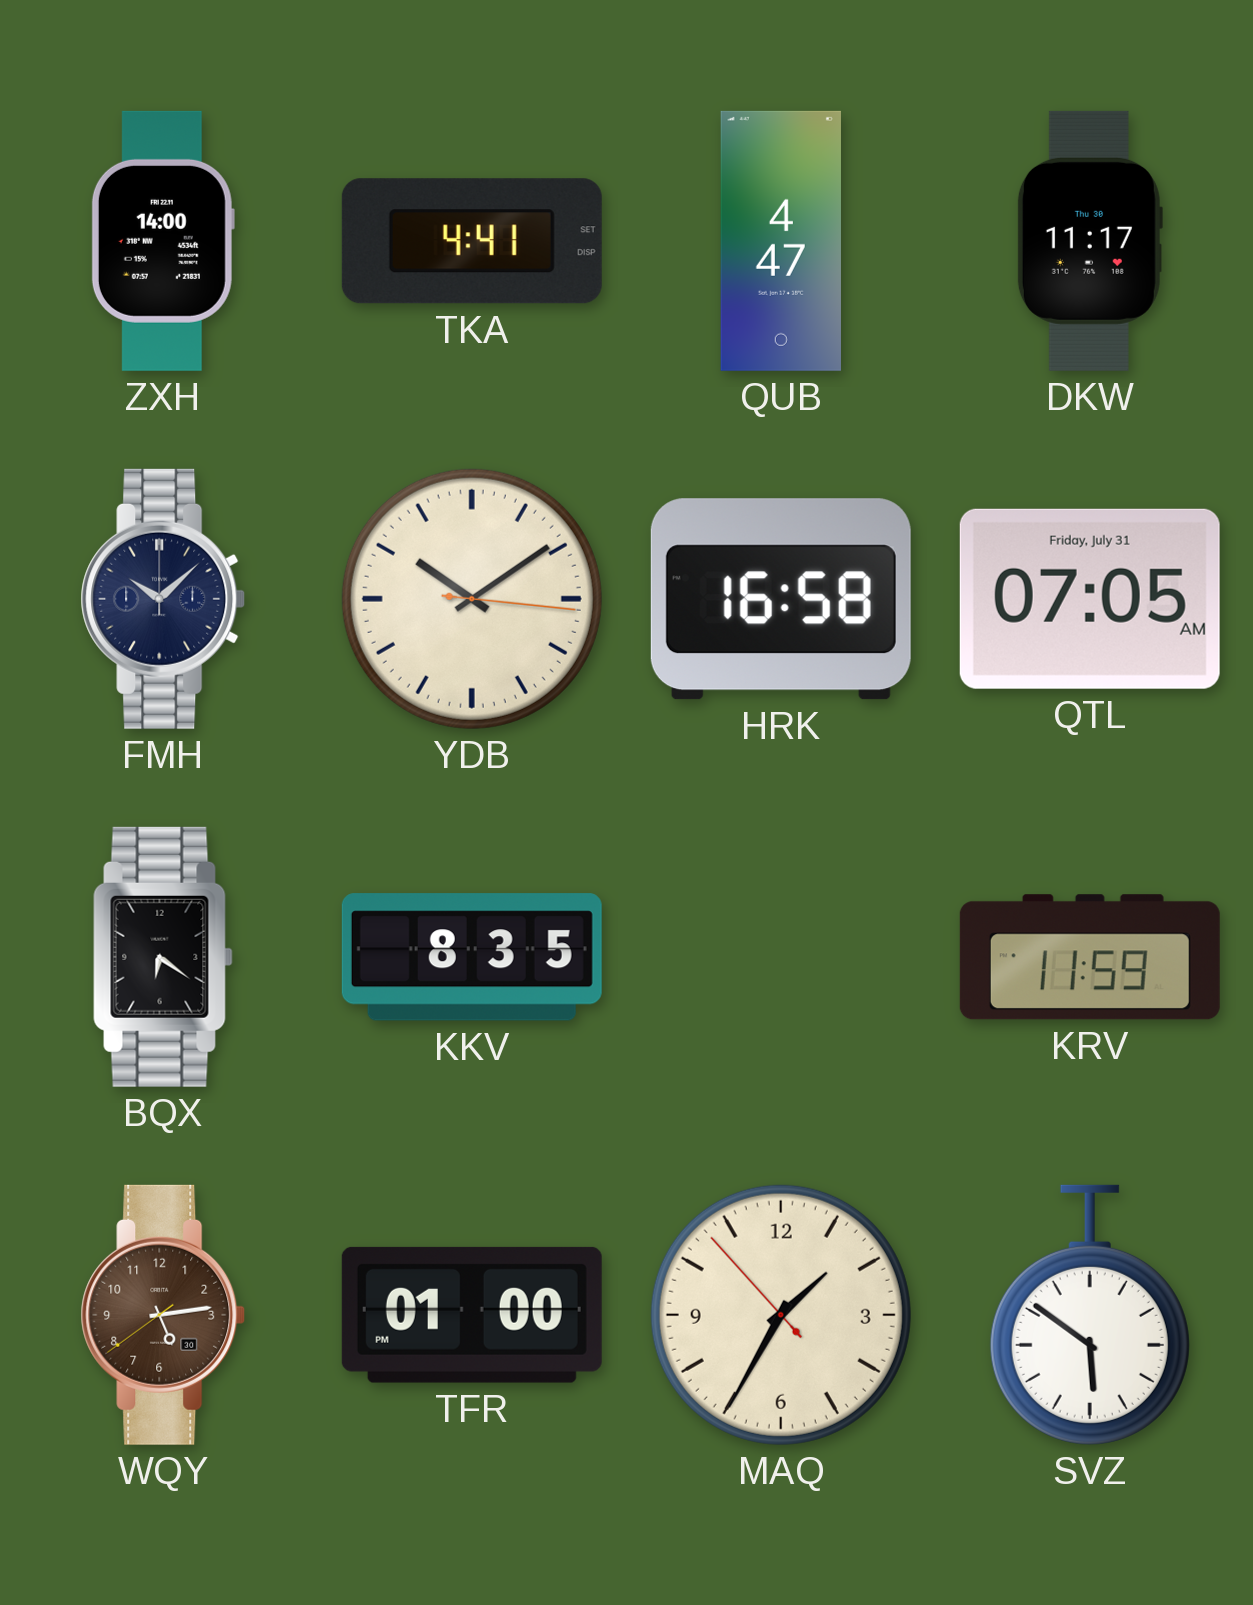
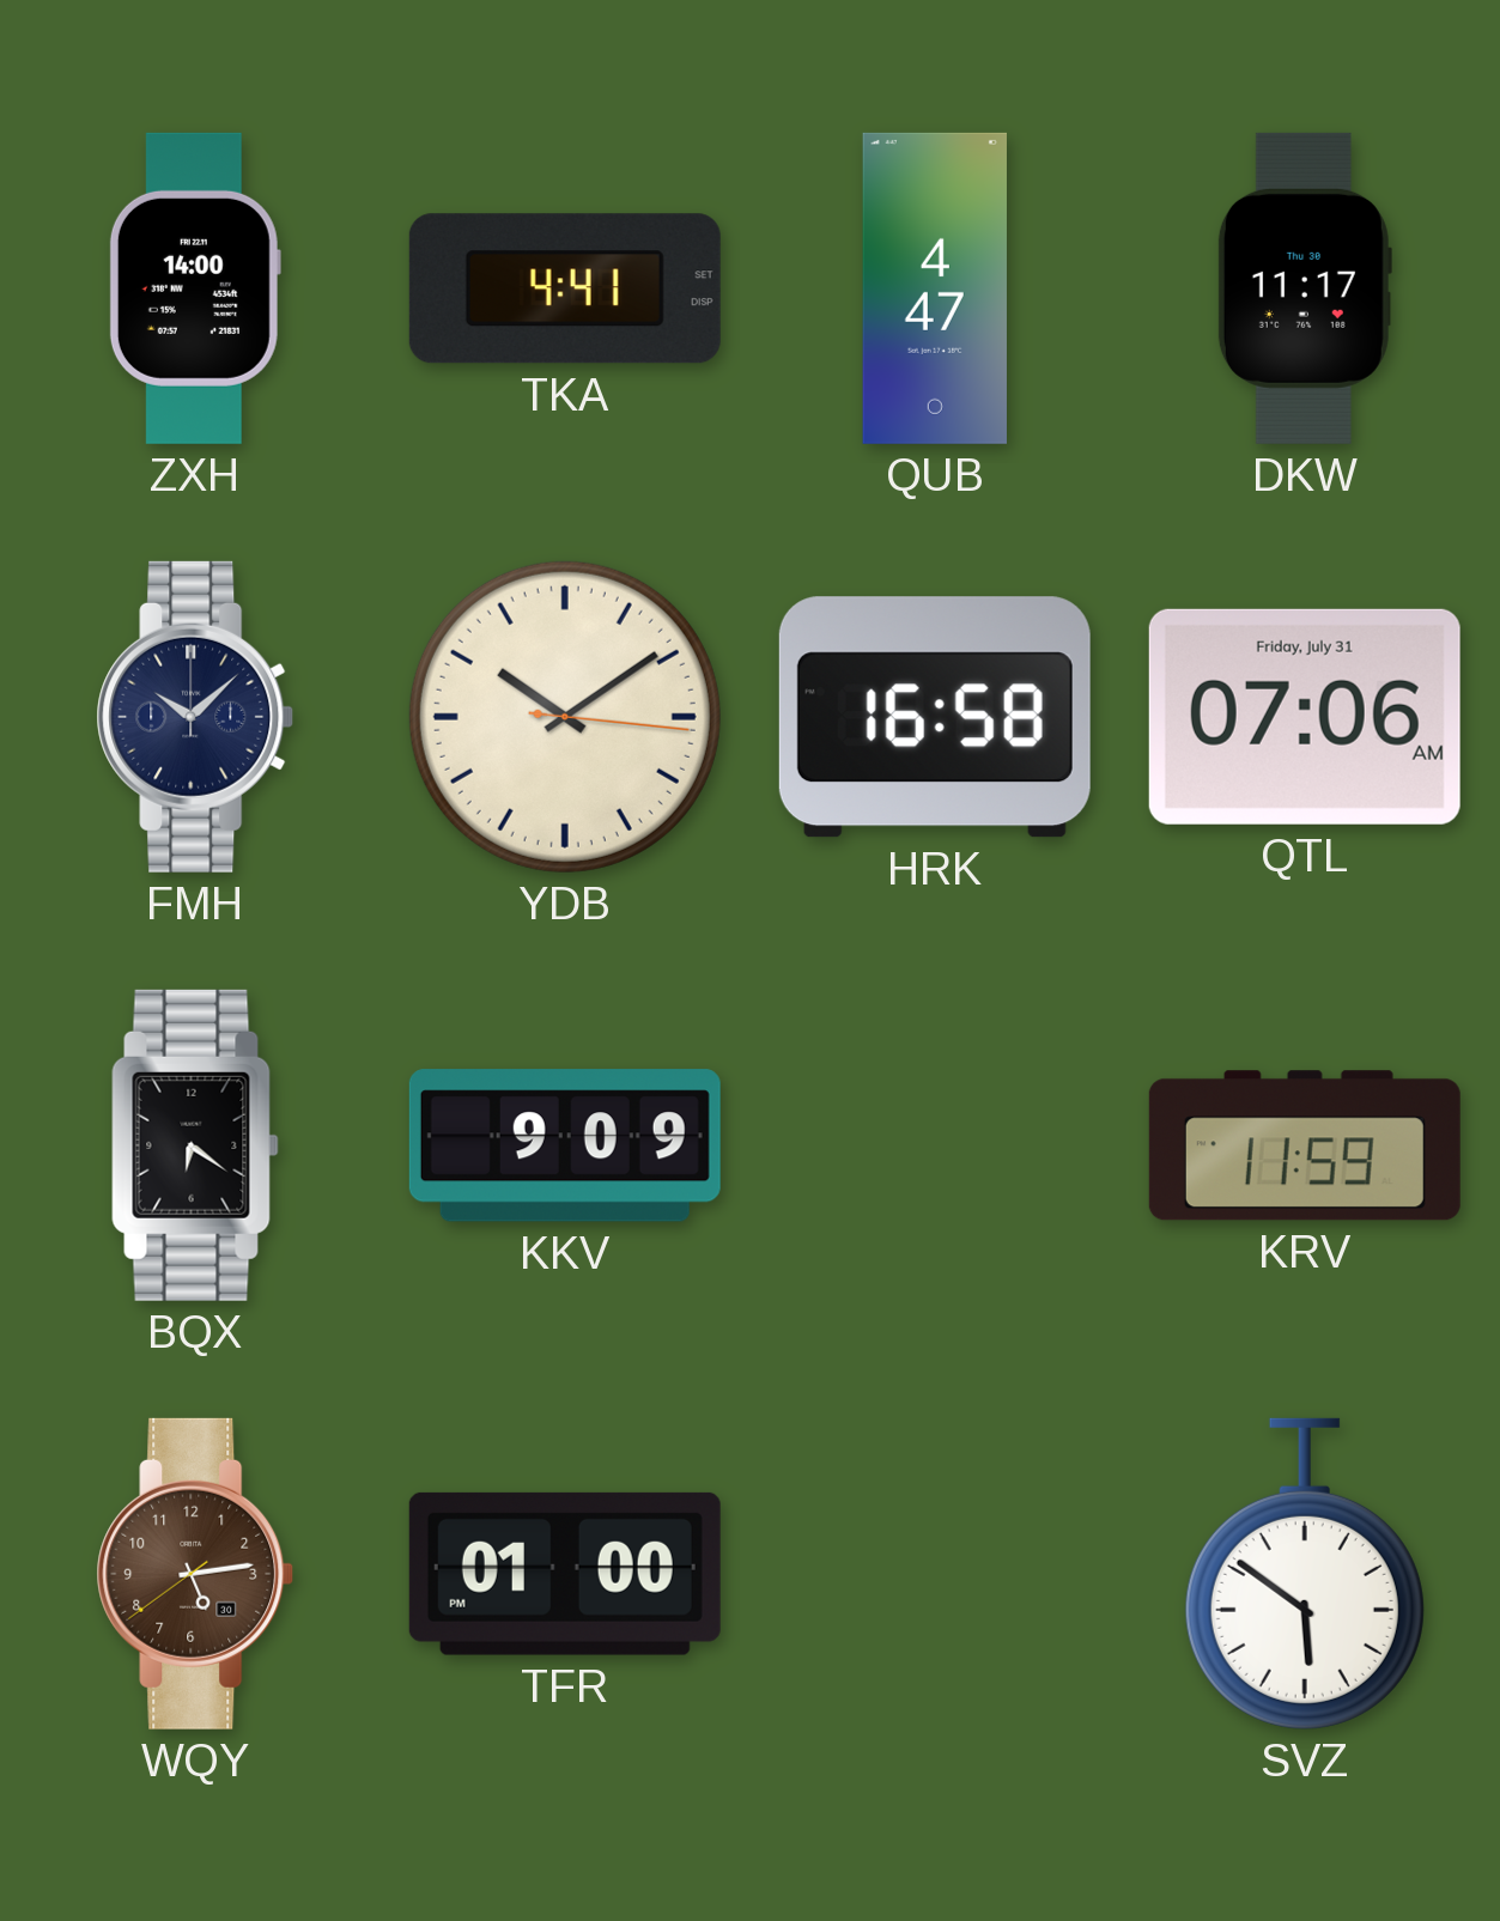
QTL: 07:05 -> 07:06
KKV: 8:35 -> 9:09
MAQ: 1:34 -> none
